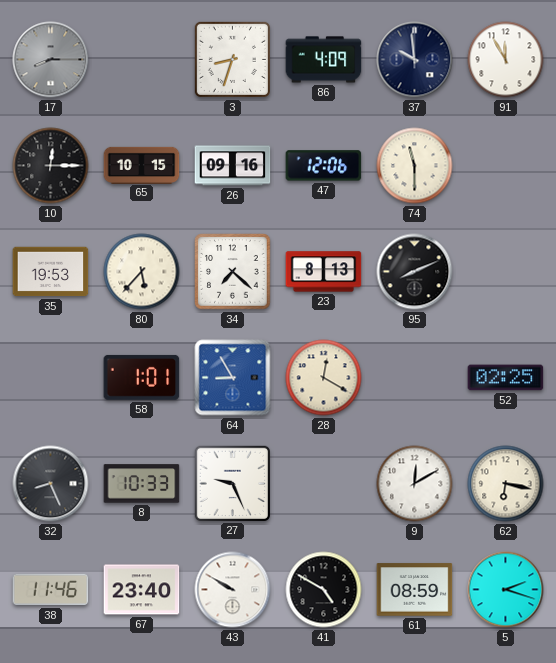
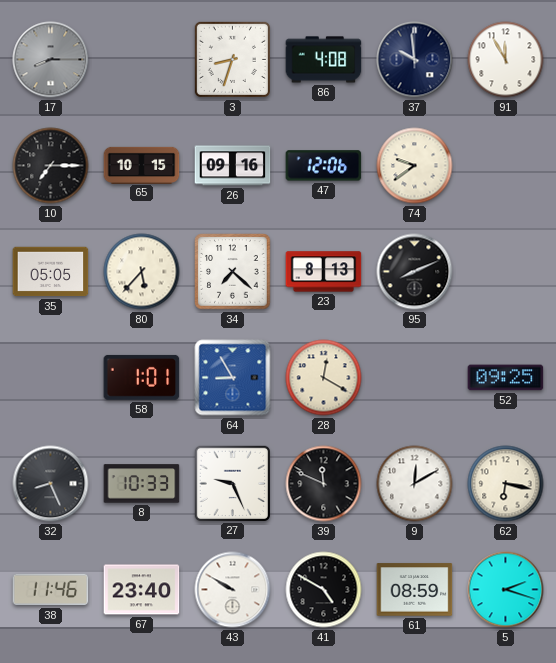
86: 4:09 -> 4:08
10: 12:15 -> 7:15
74: 11:30 -> 9:39
35: 19:53 -> 05:05
52: 02:25 -> 09:25
39: none -> 11:49
